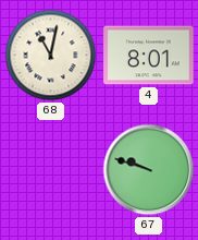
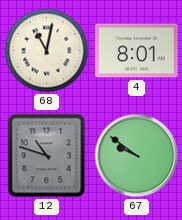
12: none -> 10:48
67: 9:48 -> 9:51
